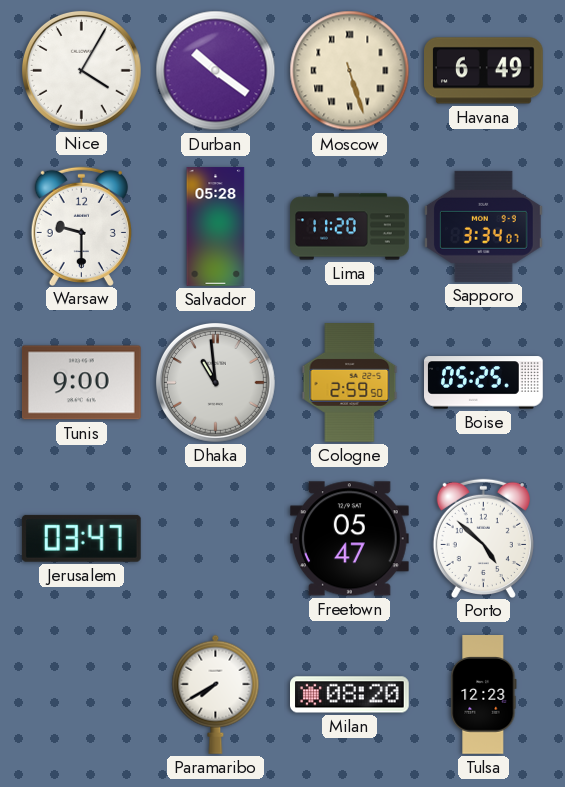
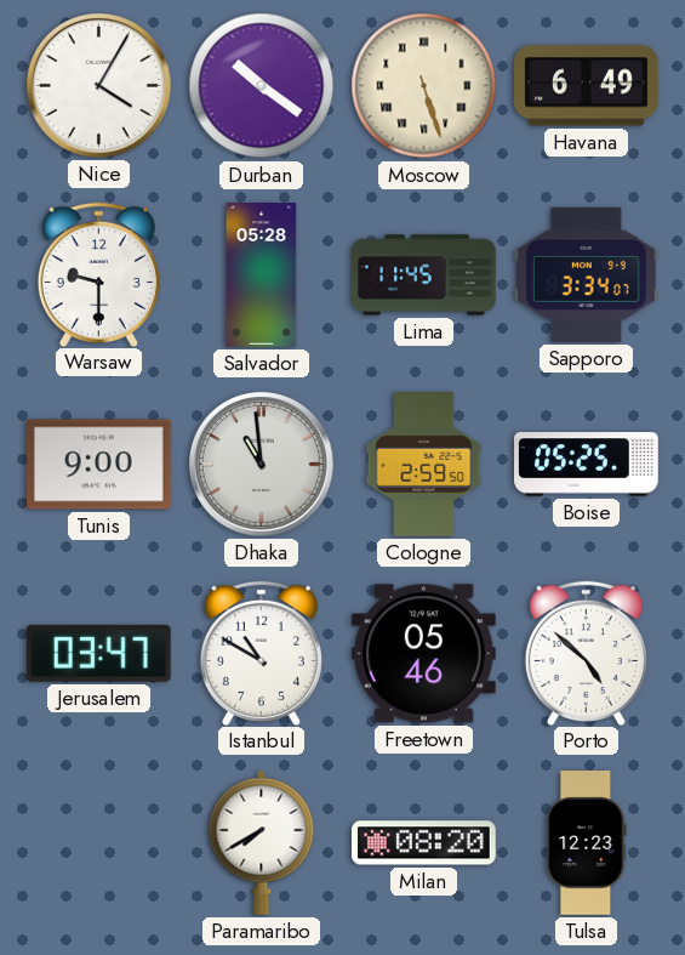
Lima: 11:20 -> 11:45
Istanbul: none -> 10:50
Freetown: 05:47 -> 05:46
